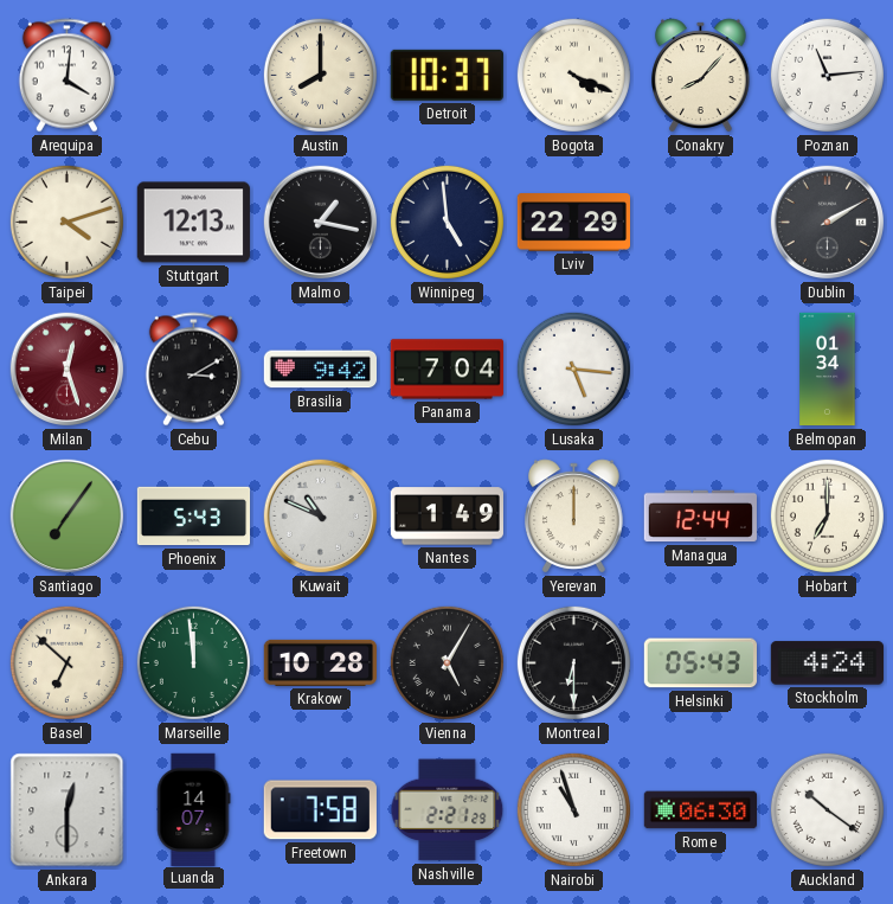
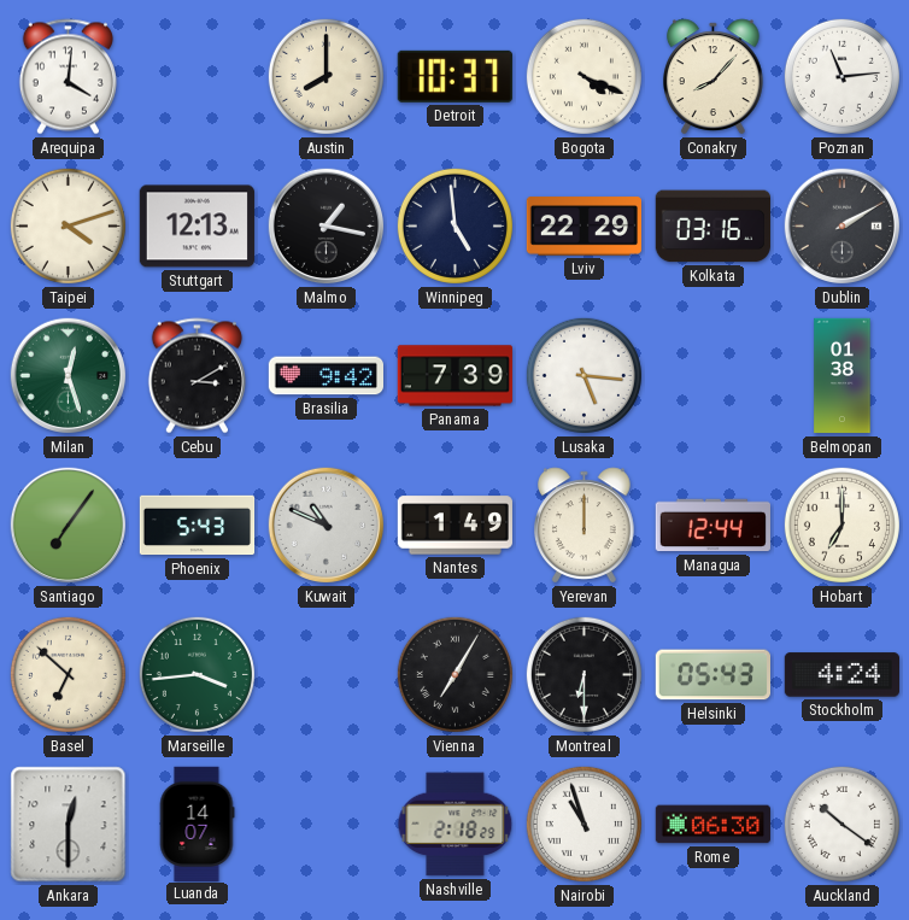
Kolkata: none -> 03:16
Milan dial: burgundy -> green
Panama: 7:04 -> 7:39
Belmopan: 01:34 -> 01:38
Marseille: 11:59 -> 3:44
Krakow: 10:28 -> none
Vienna: 5:05 -> 7:05
Freetown: 7:58 -> none
Nashville: 2:21 -> 2:18
